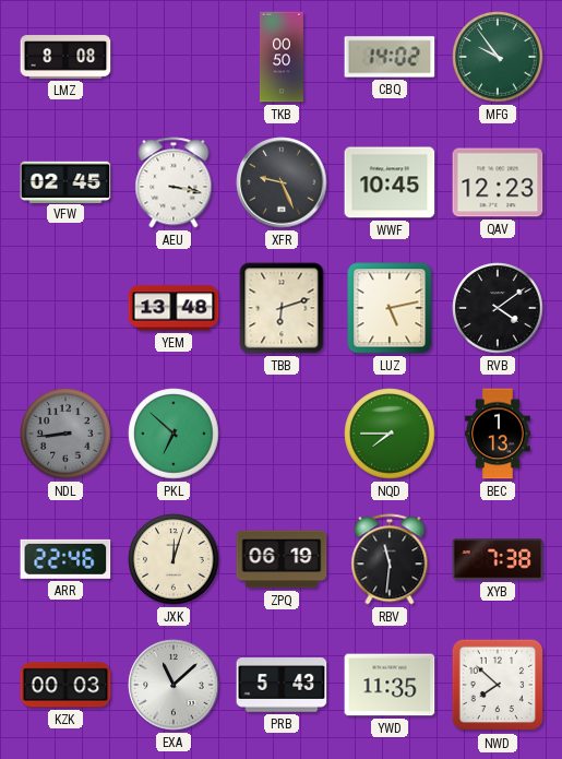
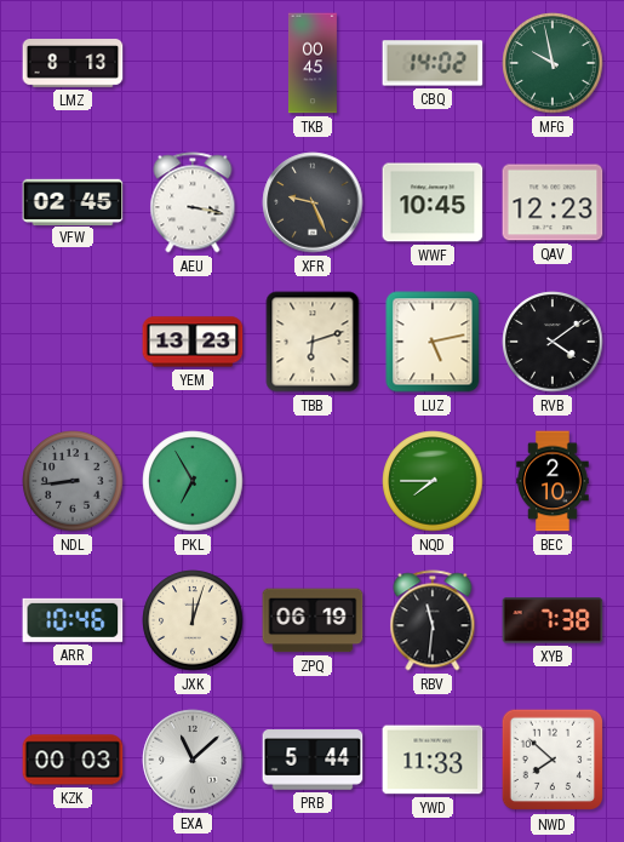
LMZ: 8:08 -> 8:13
TKB: 00:50 -> 00:45
MFG: 9:54 -> 9:58
YEM: 13:48 -> 13:23
PKL: 6:52 -> 6:55
BEC: 1:13 -> 2:10
ARR: 22:46 -> 10:46
PRB: 5:43 -> 5:44
YWD: 11:35 -> 11:33
